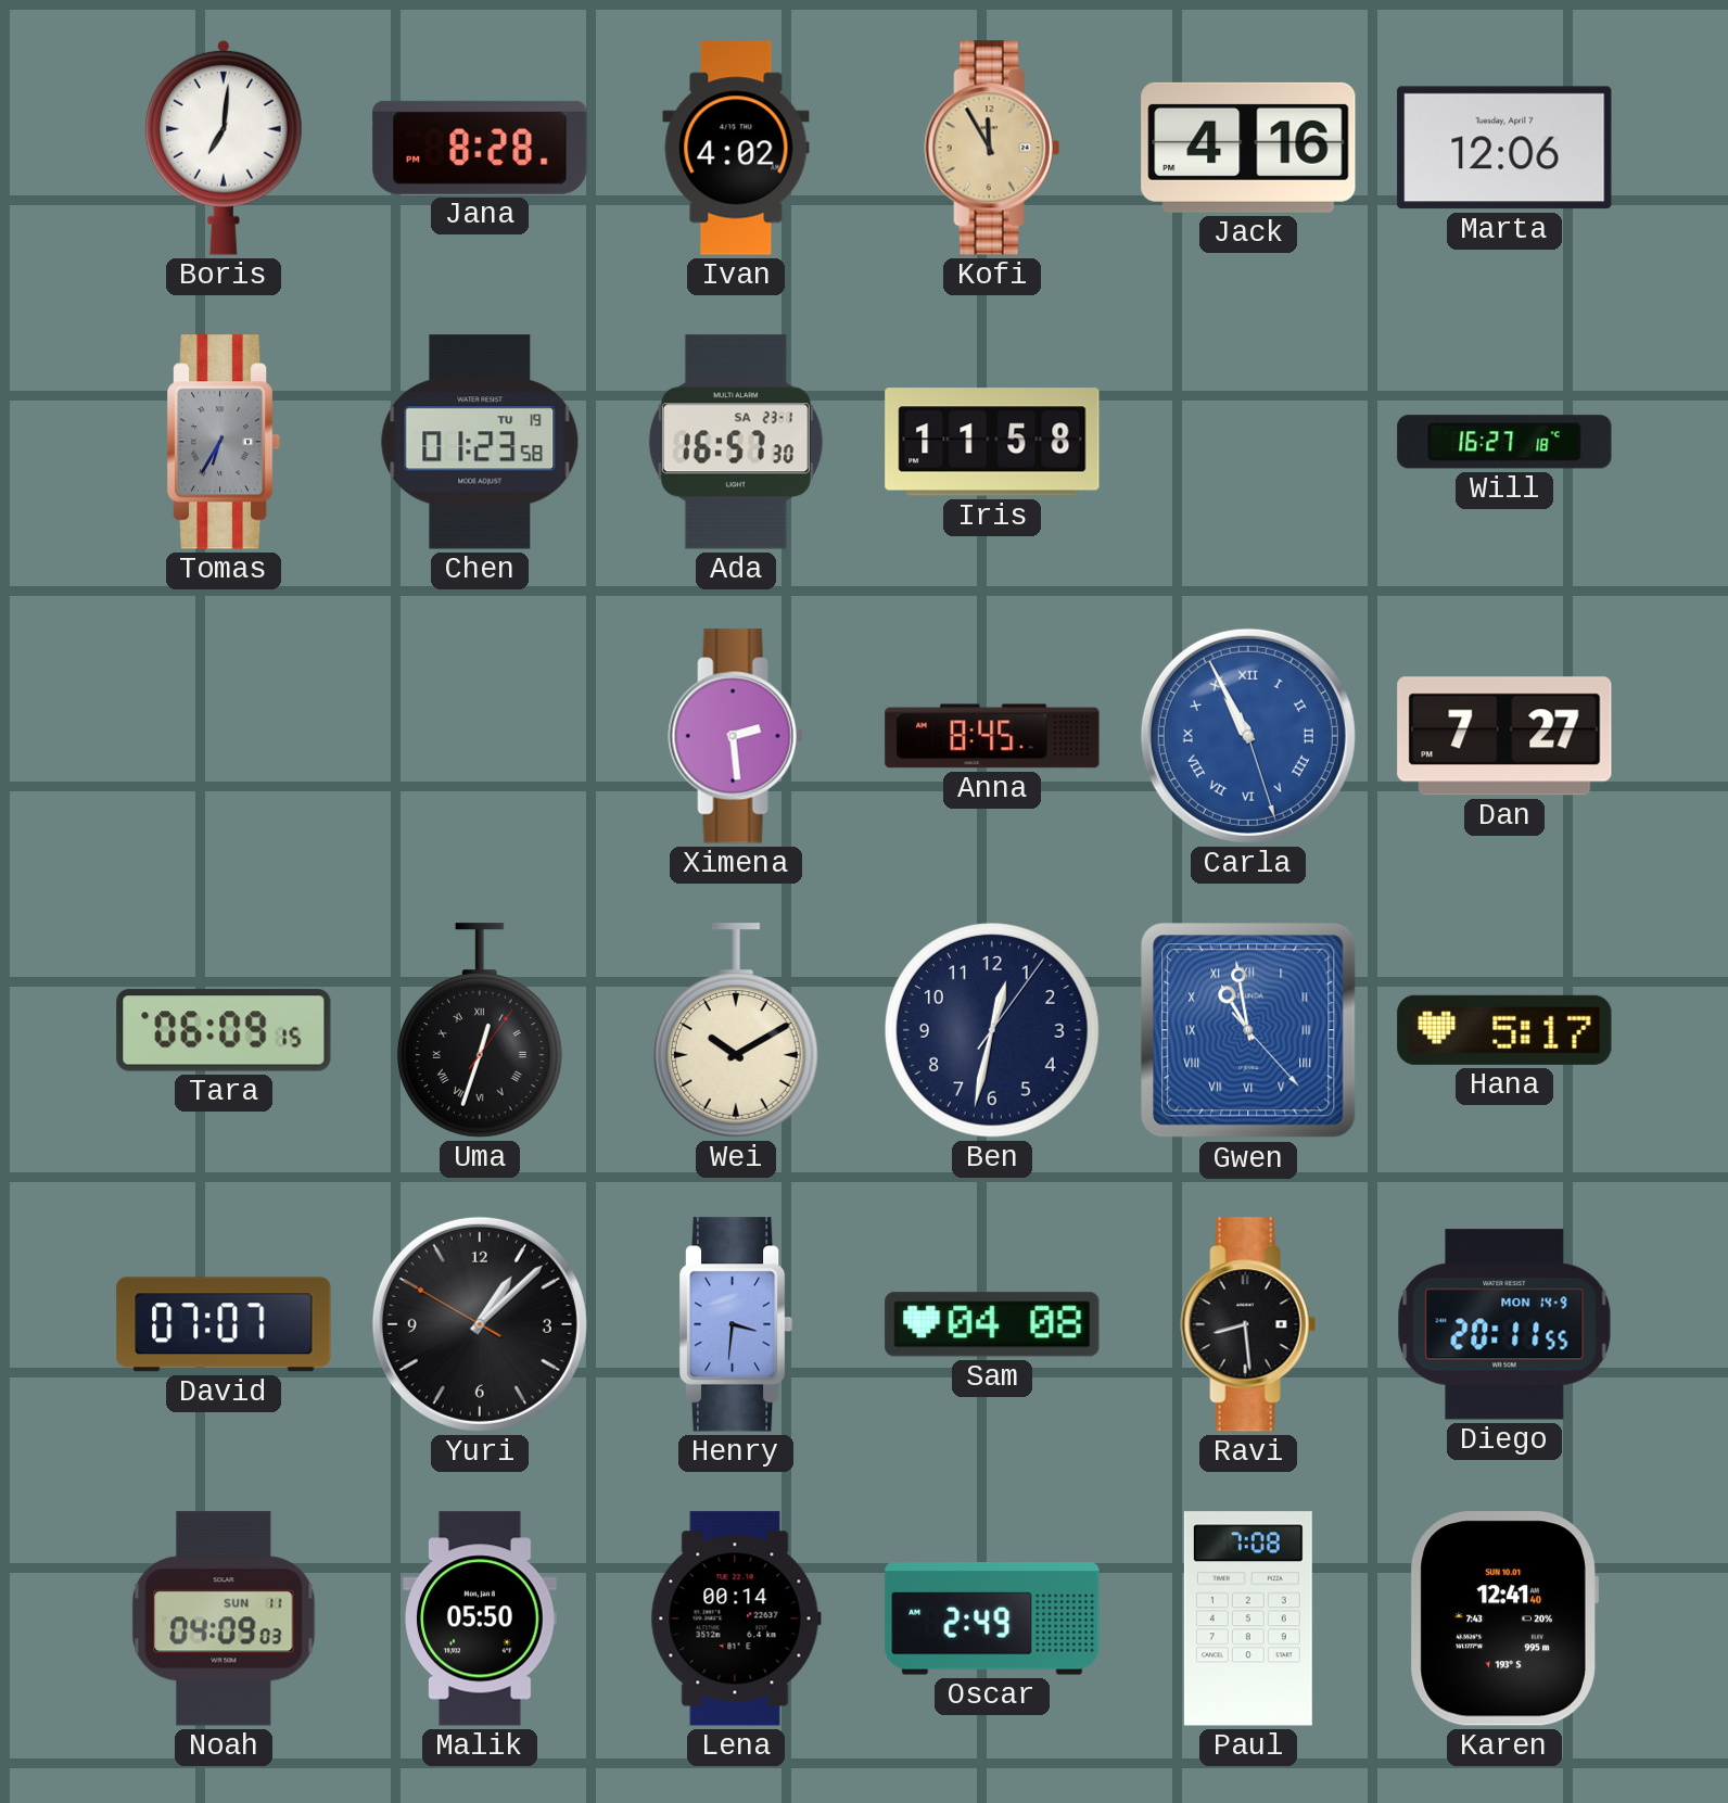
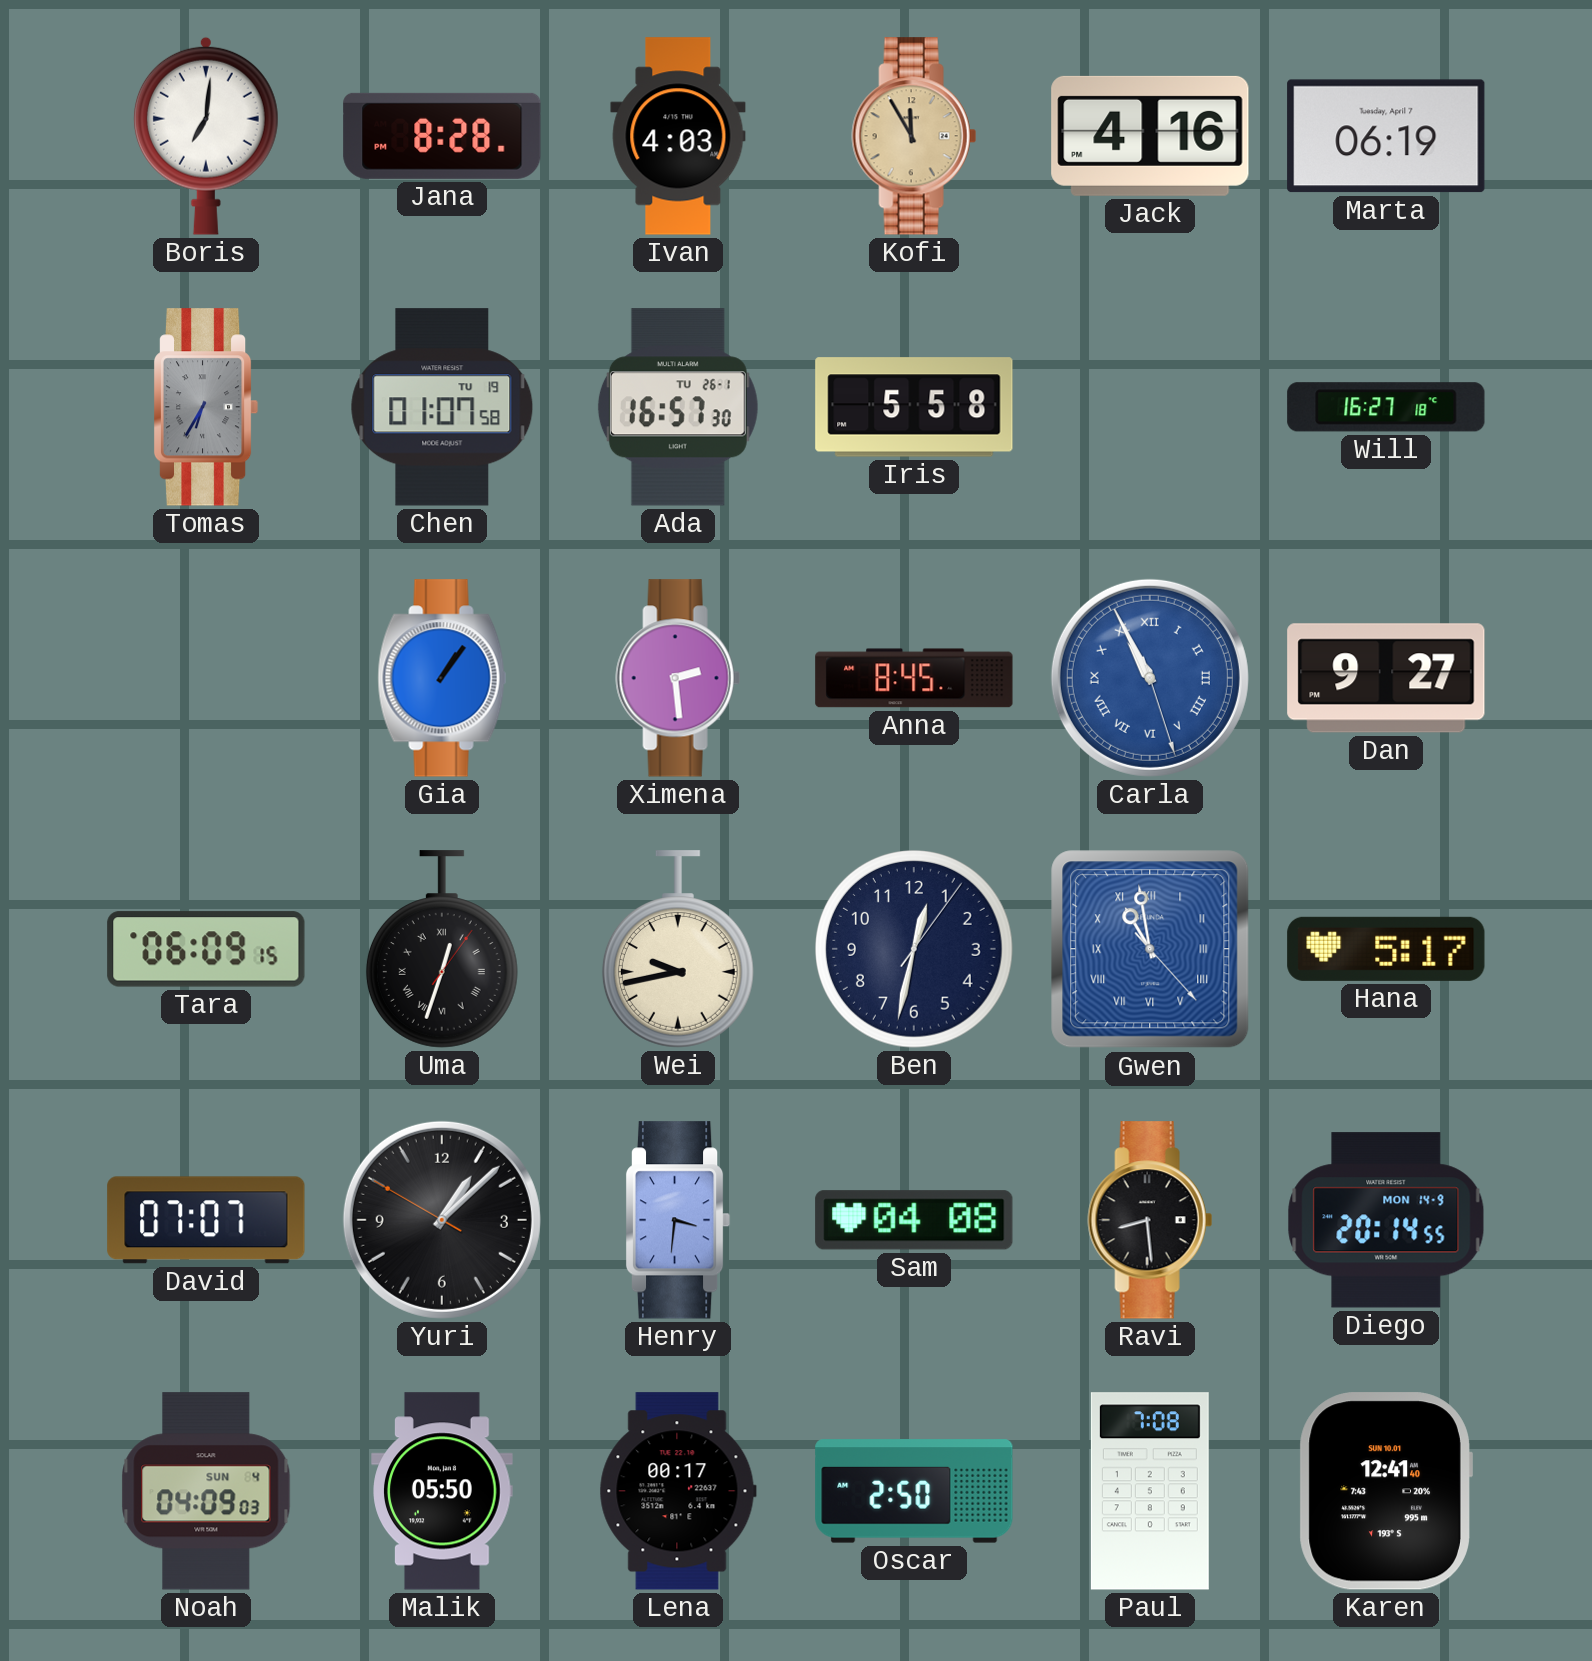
Ivan: 4:02 -> 4:03
Marta: 12:06 -> 06:19
Chen: 01:23 -> 01:07
Ada date: SA 23-1 -> TU 26-1
Iris: 11:58 -> 5:58
Gia: none -> 1:06
Dan: 7:27 -> 9:27
Wei: 10:10 -> 9:43
Diego: 20:11 -> 20:14
Noah date: SUN 11 -> SUN 4
Lena: 00:14 -> 00:17
Oscar: 2:49 -> 2:50
